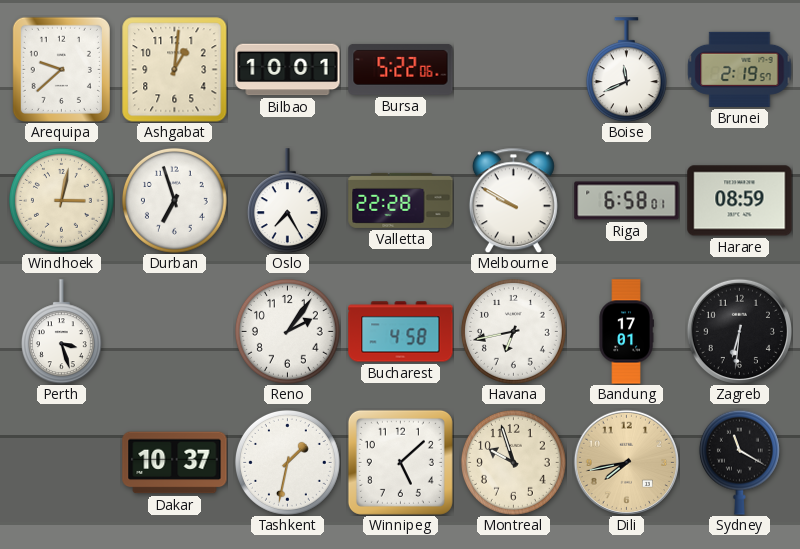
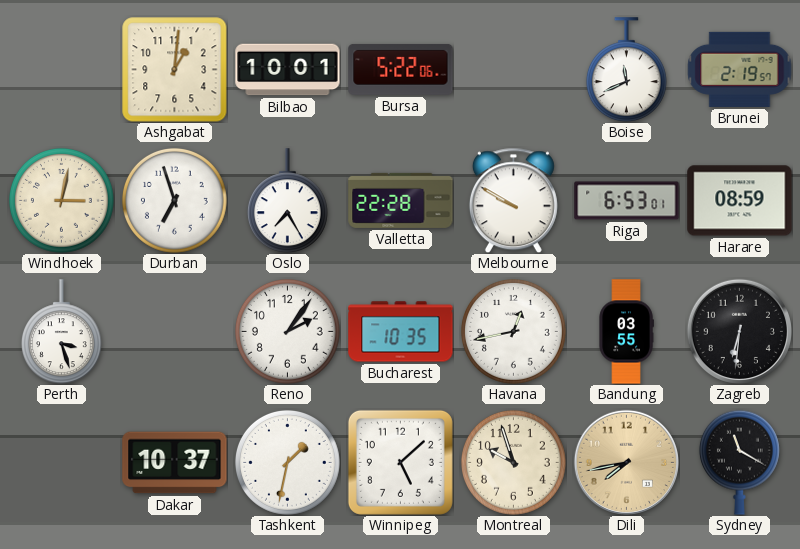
Arequipa: 9:38 -> none
Riga: 6:58 -> 6:53
Bucharest: 4:58 -> 10:35
Havana: 6:43 -> 12:43
Bandung: 17:01 -> 03:55
